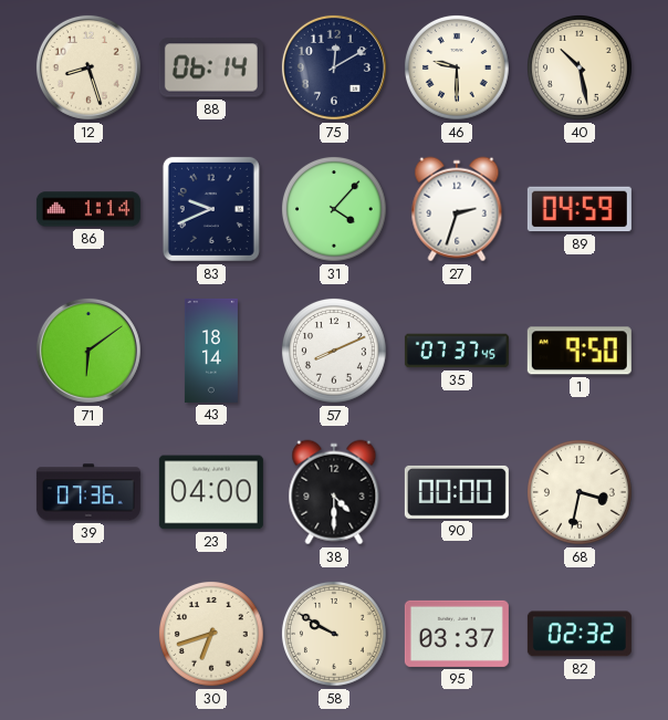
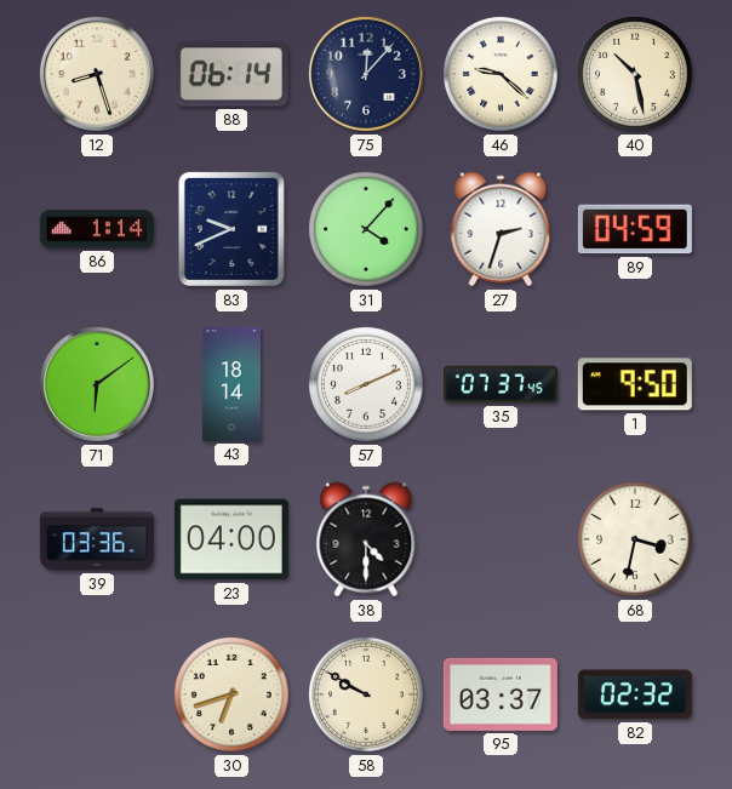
75: 12:10 -> 12:07
46: 9:30 -> 9:22
39: 07:36 -> 03:36
90: 00:00 -> none
